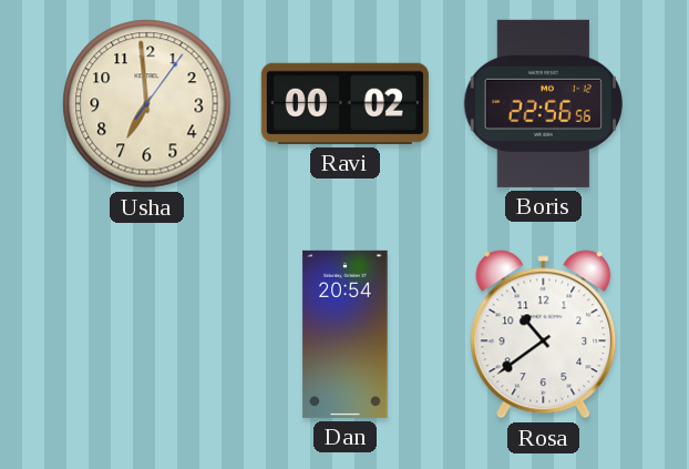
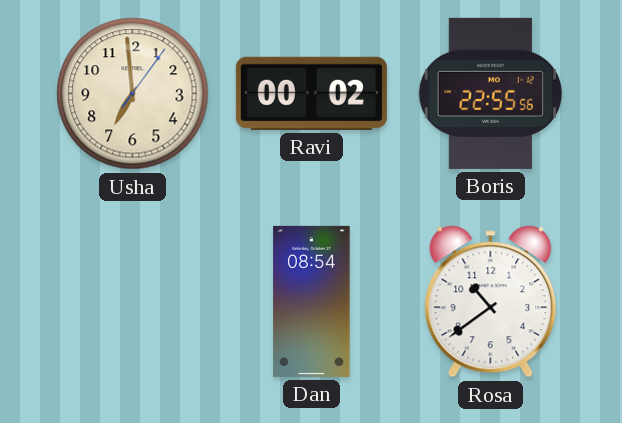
Boris: 22:56 -> 22:55
Dan: 20:54 -> 08:54
